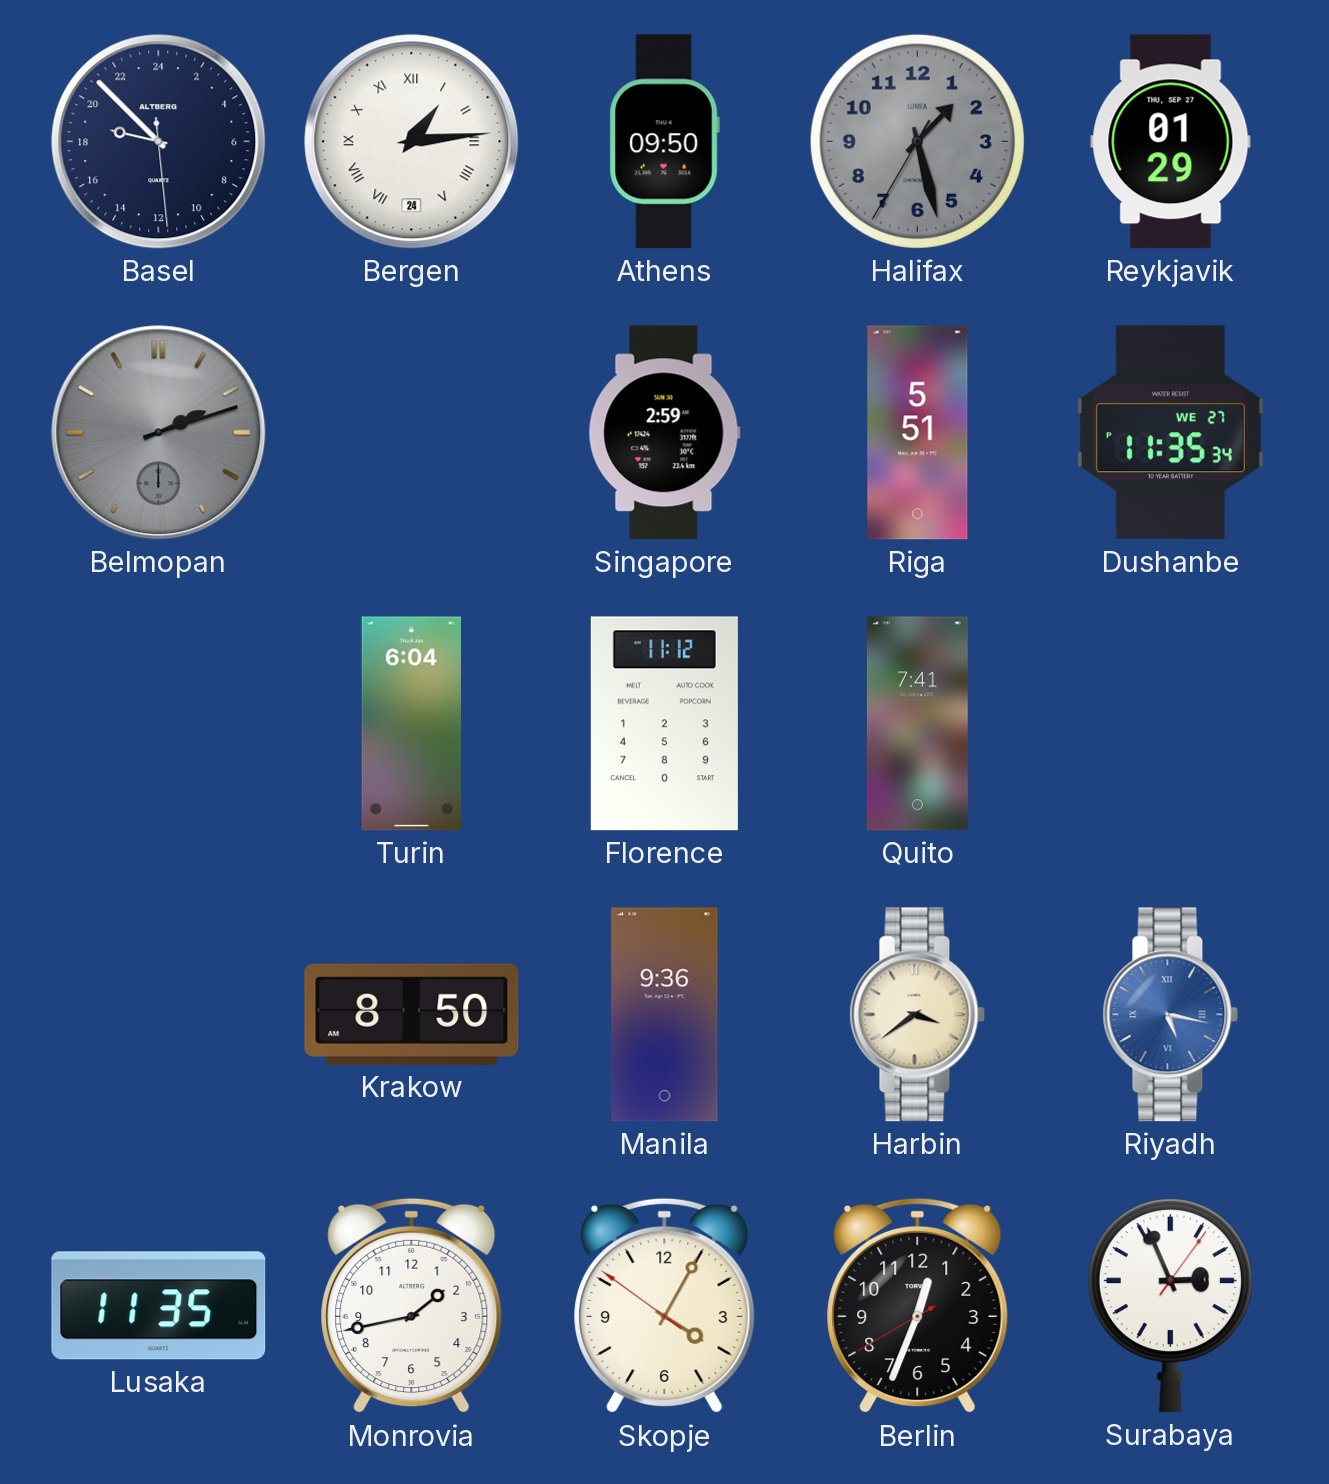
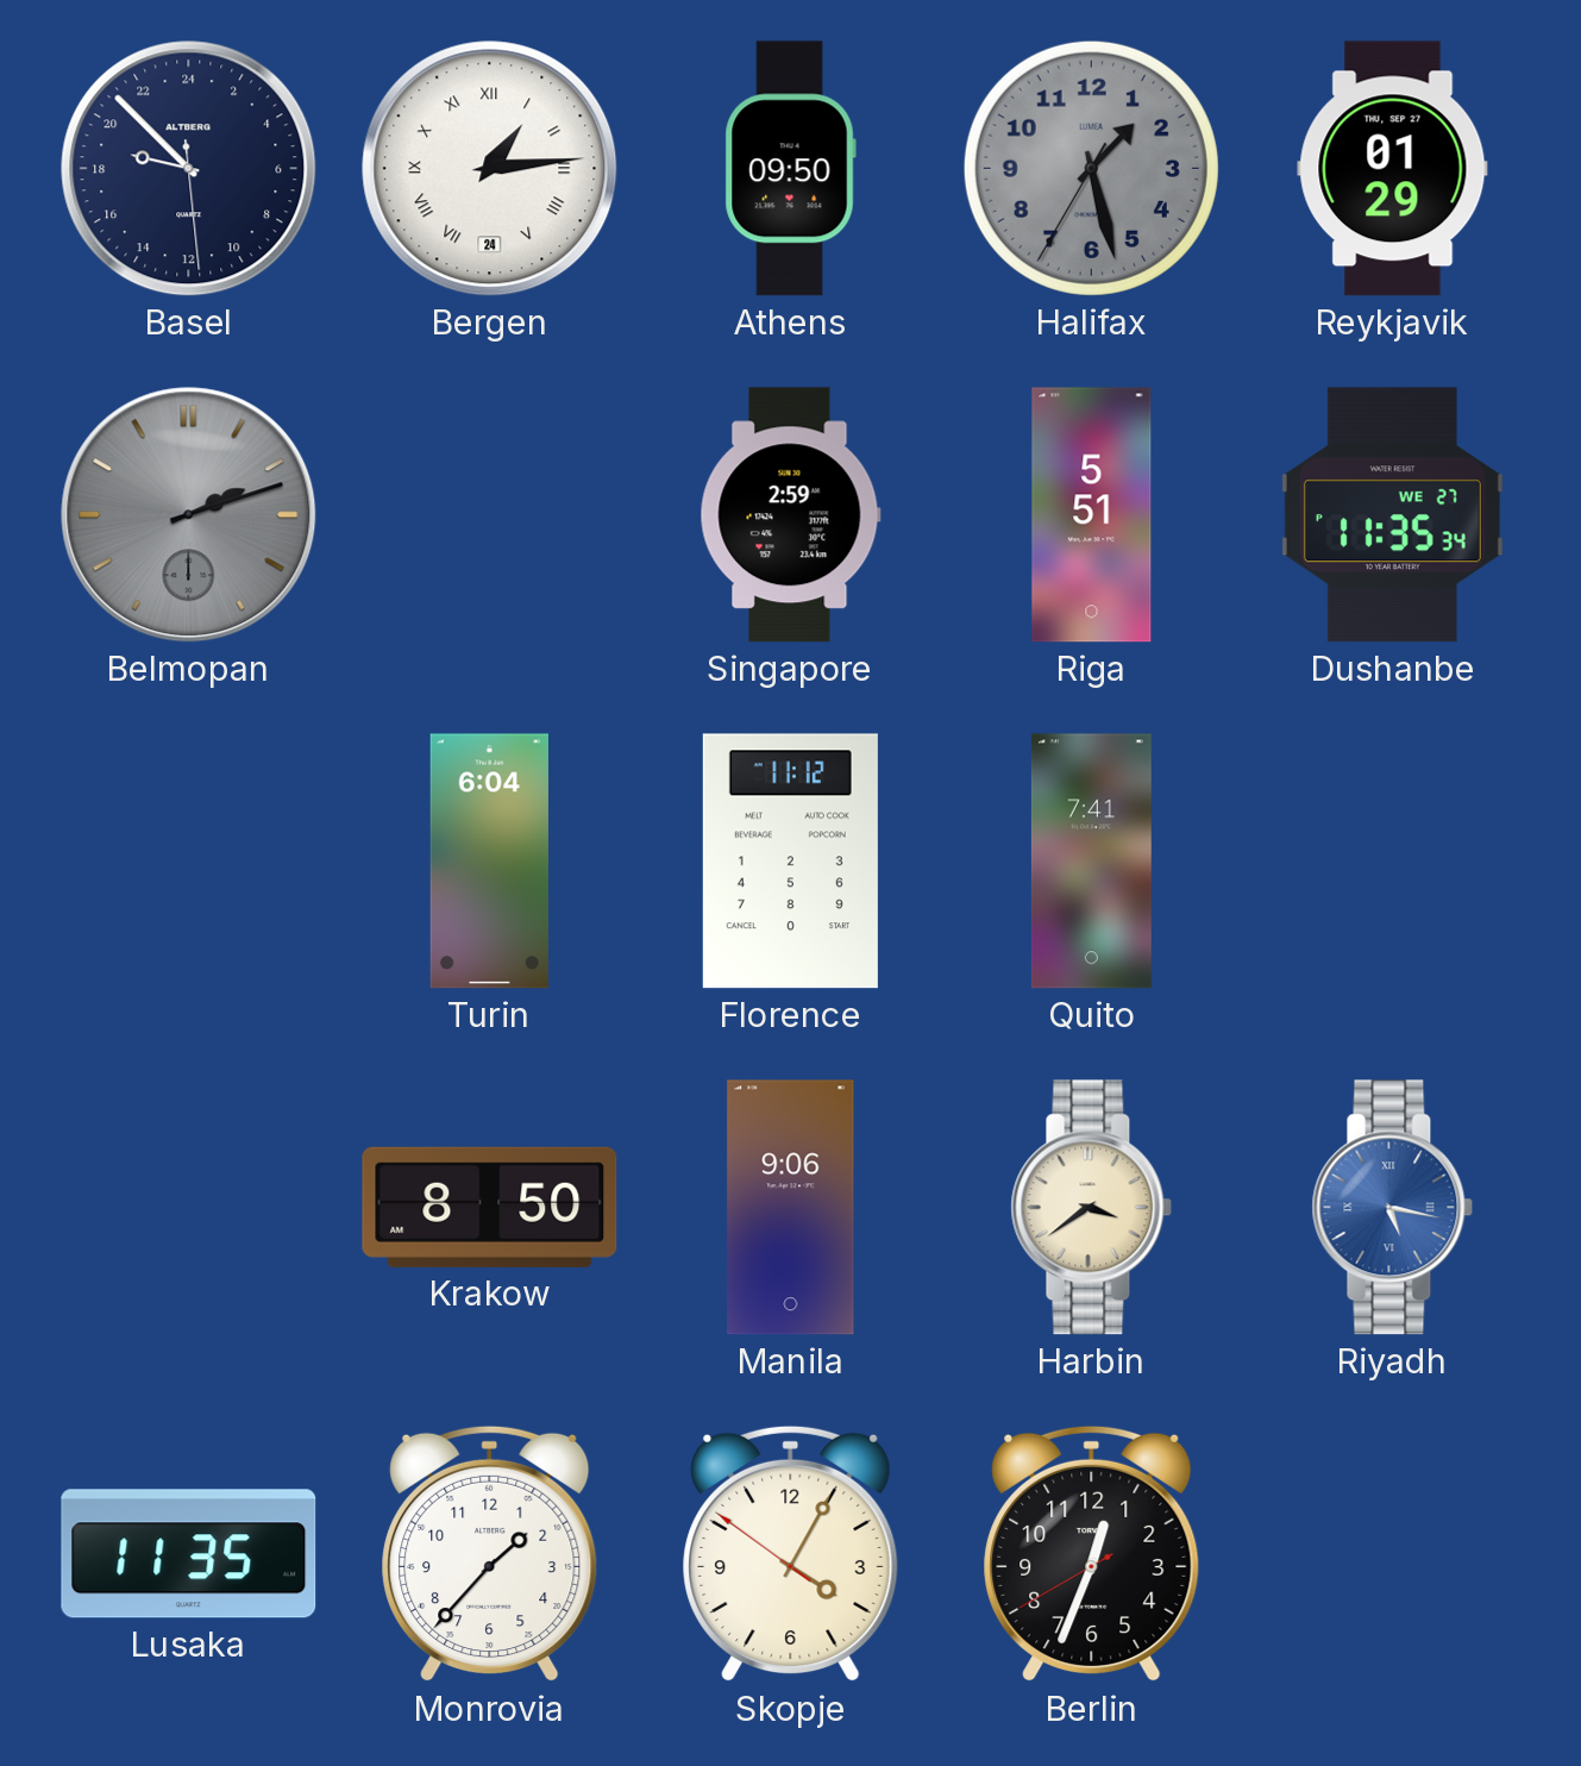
Manila: 9:36 -> 9:06
Monrovia: 1:43 -> 1:37
Surabaya: 2:56 -> none
